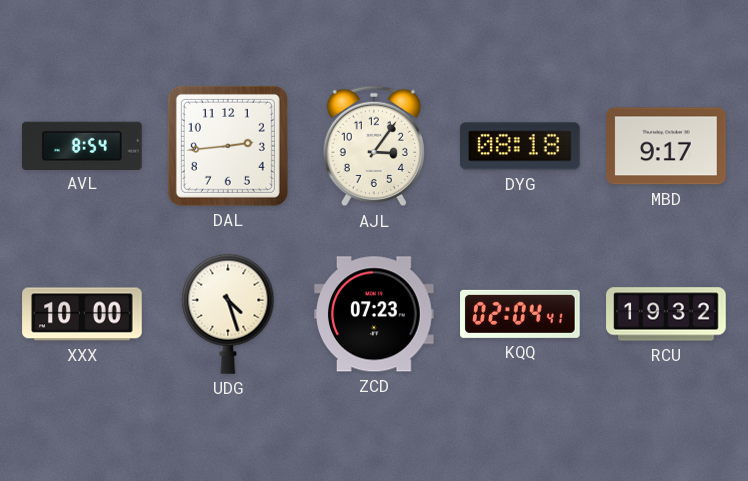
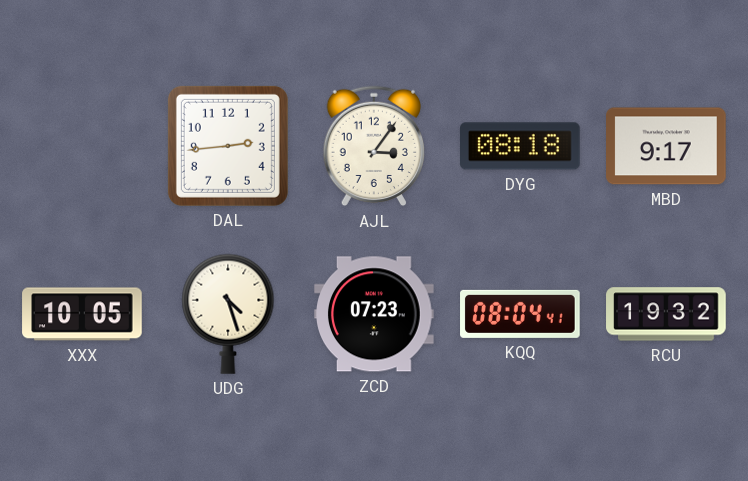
AVL: 8:54 -> none
XXX: 10:00 -> 10:05
KQQ: 02:04 -> 08:04
